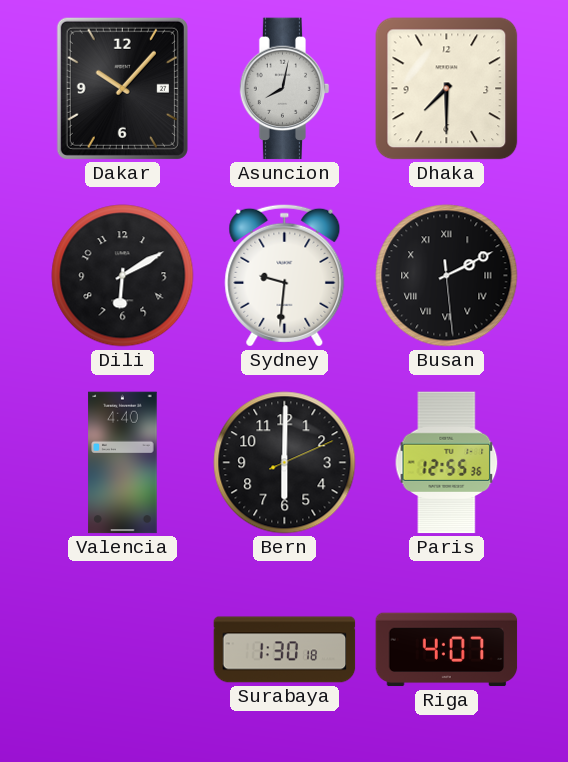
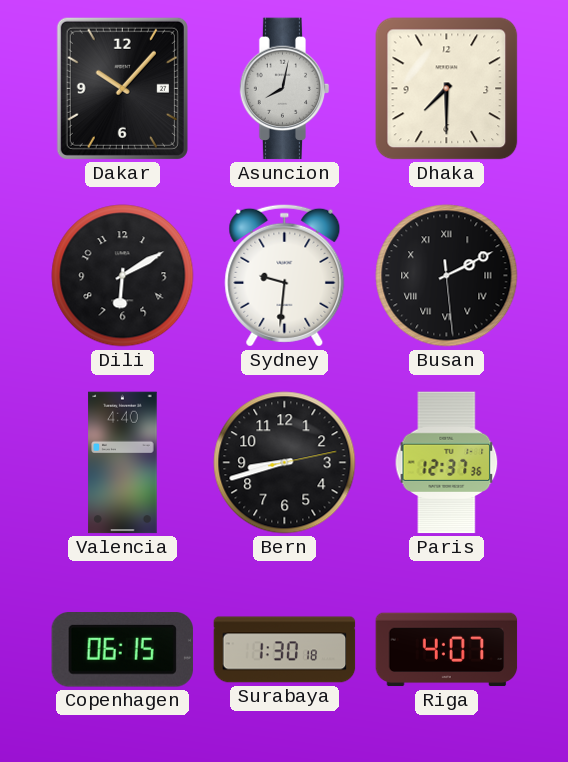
Bern: 6:00 -> 8:42
Paris: 12:55 -> 12:37
Copenhagen: none -> 06:15
